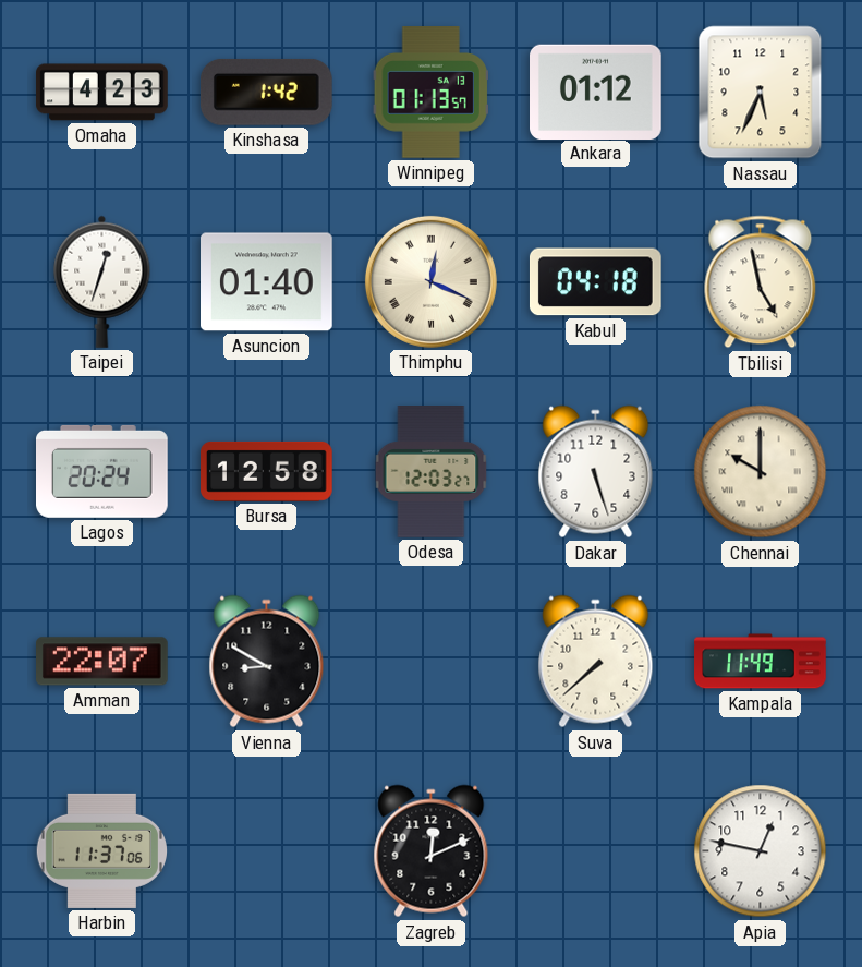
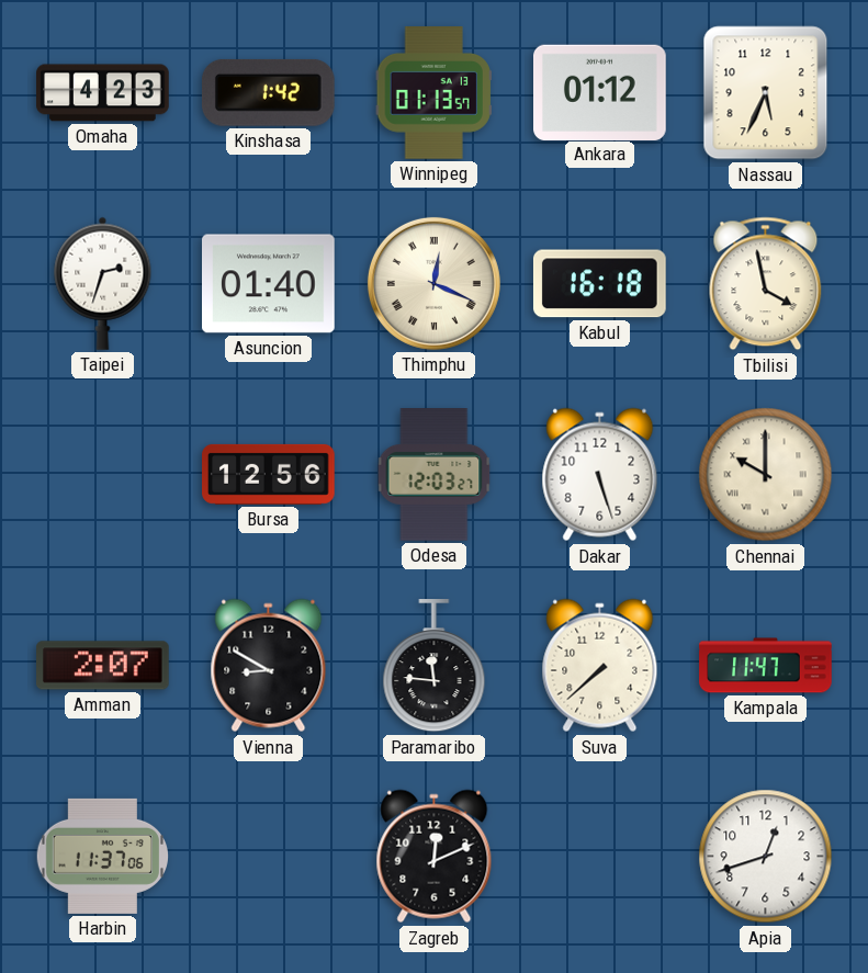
Taipei: 12:33 -> 2:33
Kabul: 04:18 -> 16:18
Tbilisi: 4:58 -> 3:58
Lagos: 20:24 -> none
Bursa: 12:58 -> 12:56
Amman: 22:07 -> 2:07
Paramaribo: none -> 11:46
Kampala: 11:49 -> 11:47
Apia: 12:47 -> 12:42
